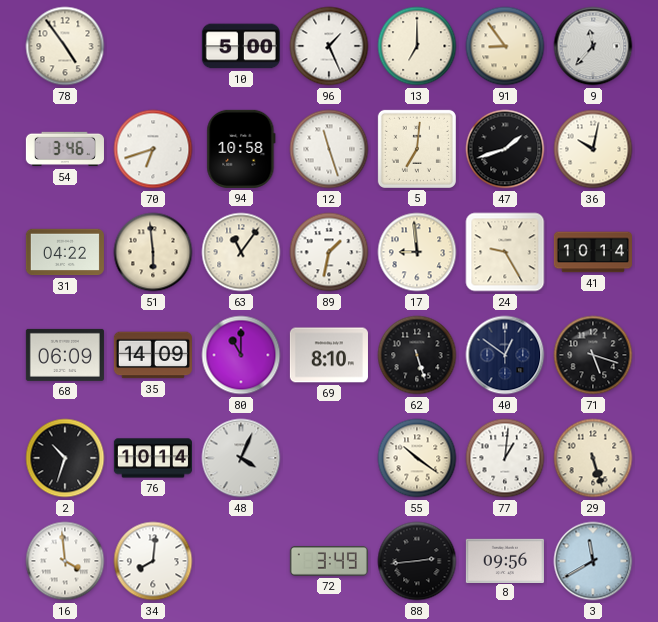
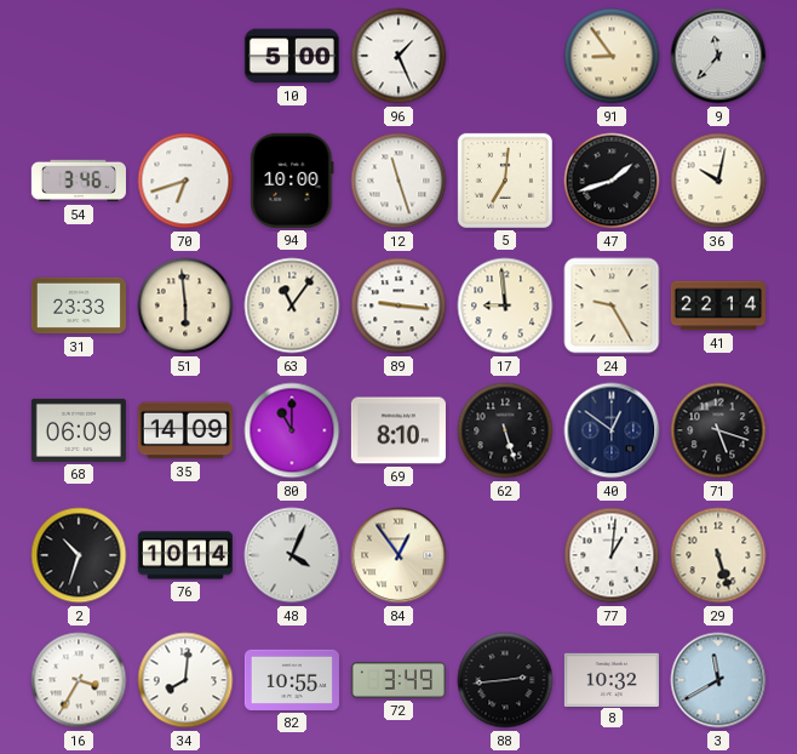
78: 4:54 -> none
13: 7:00 -> none
94: 10:58 -> 10:00
31: 04:22 -> 23:33
89: 1:32 -> 9:16
41: 10:14 -> 22:14
84: none -> 12:54
55: 10:21 -> none
16: 3:59 -> 3:35
82: none -> 10:55
8: 09:56 -> 10:32
